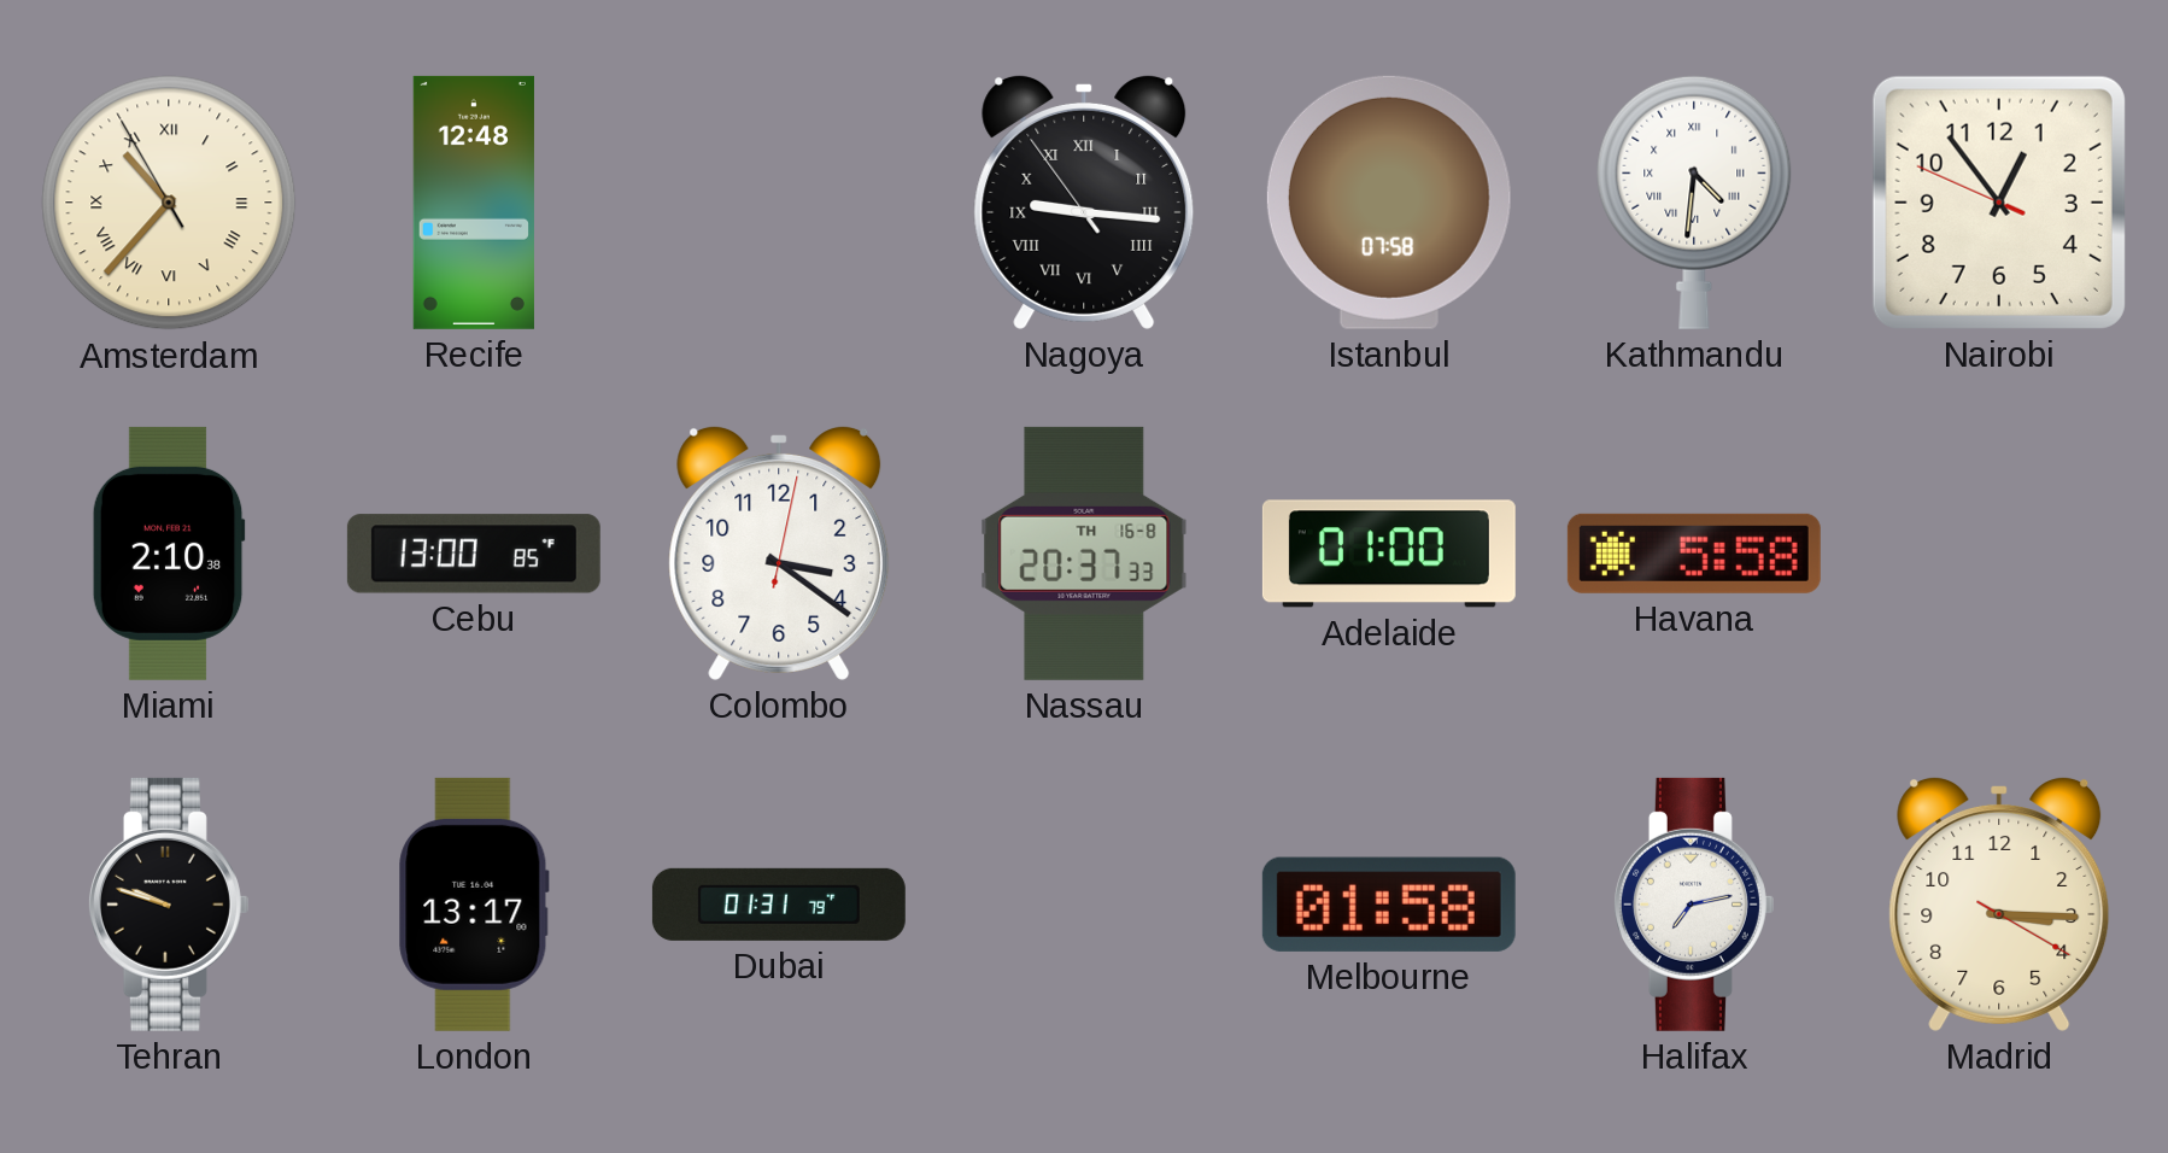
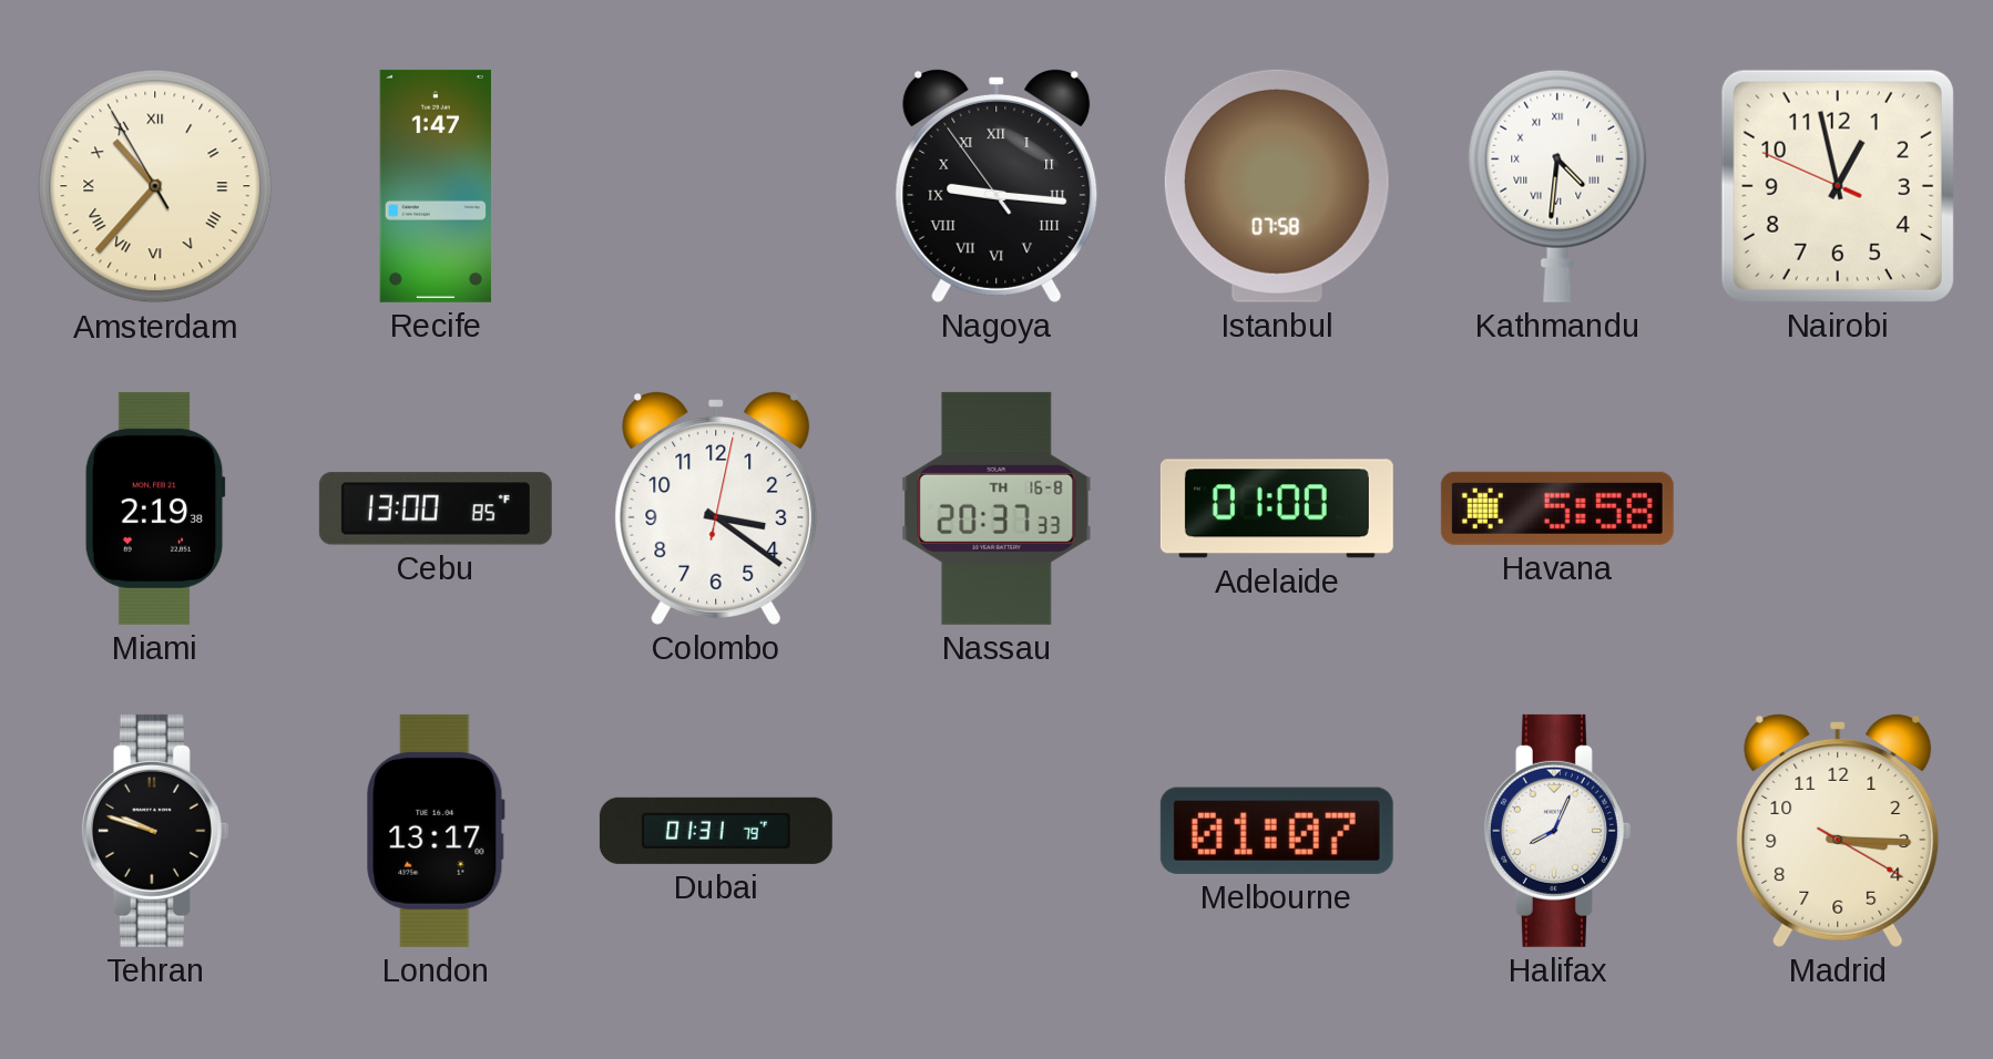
Recife: 12:48 -> 1:47
Nairobi: 12:53 -> 12:57
Miami: 2:10 -> 2:19
Melbourne: 01:58 -> 01:07
Halifax: 7:13 -> 8:04
